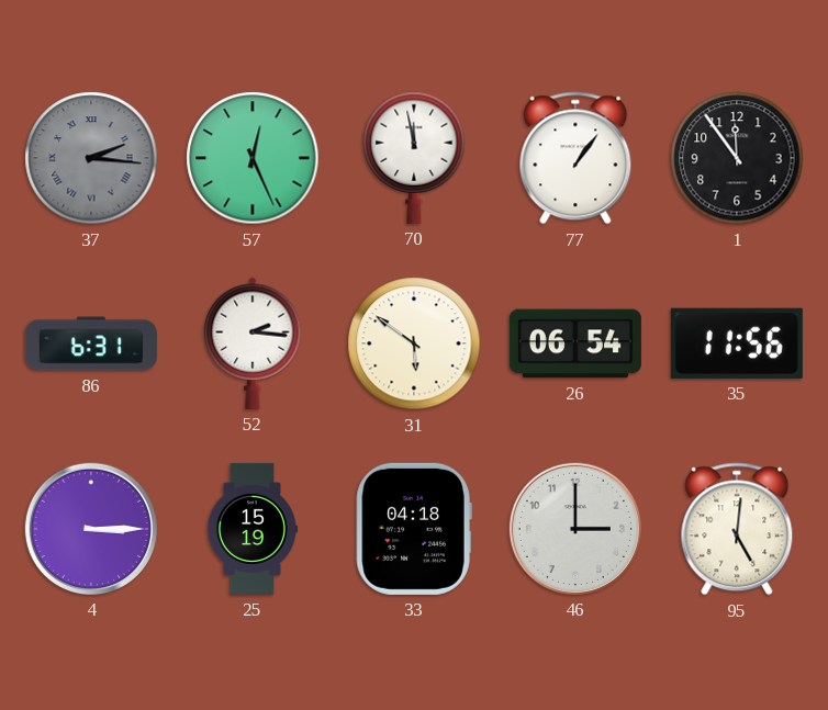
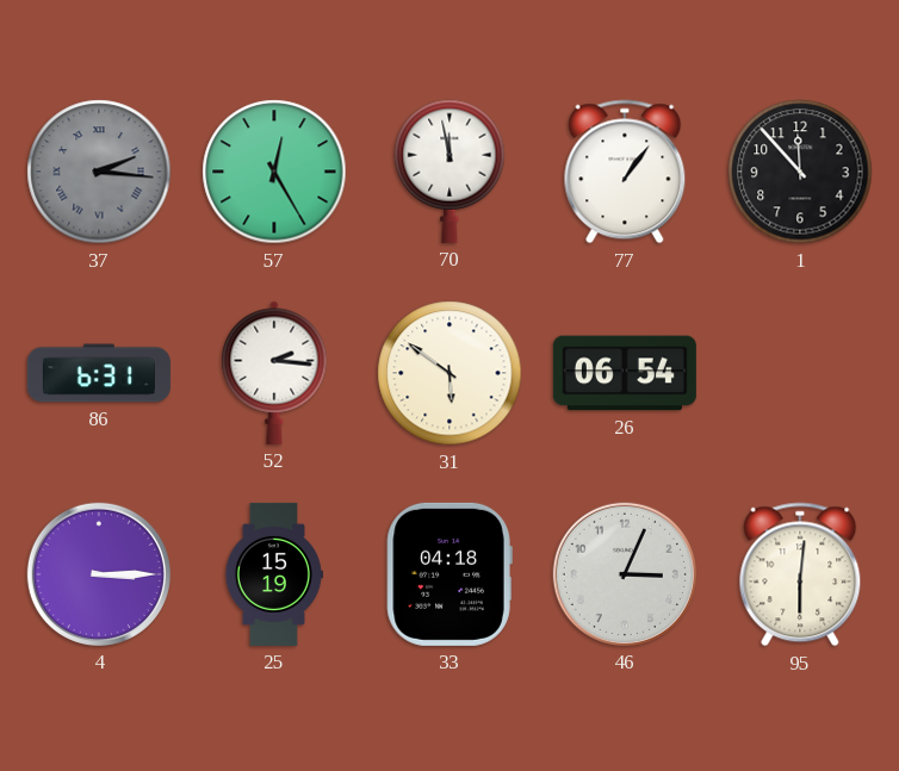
57: 12:26 -> 12:25
1: 11:54 -> 11:53
35: 11:56 -> none
46: 3:00 -> 3:04
95: 5:01 -> 6:01
